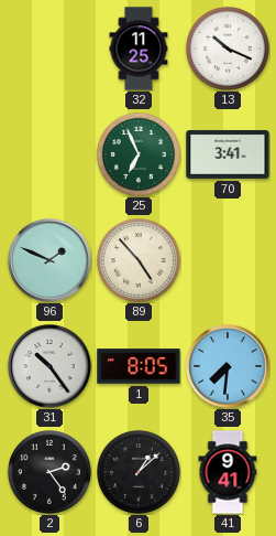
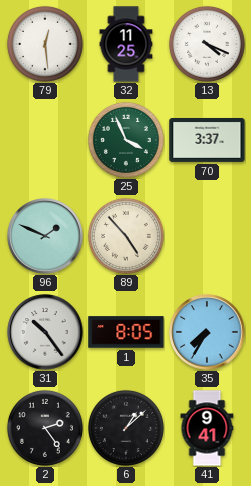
79: none -> 12:29
13: 10:19 -> 4:19
25: 6:56 -> 3:56
70: 3:41 -> 3:37
35: 7:31 -> 7:35
